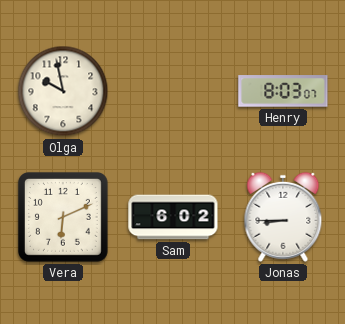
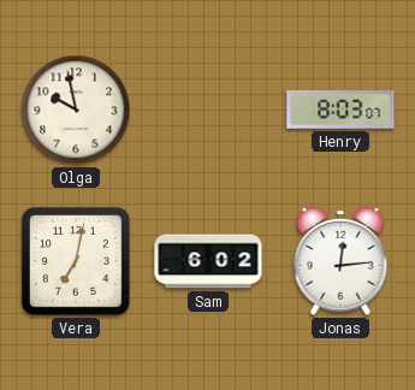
Vera: 6:11 -> 7:02
Jonas: 8:45 -> 12:14
